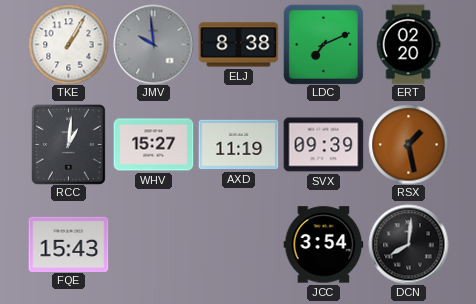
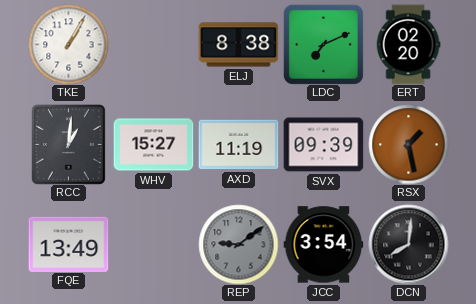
JMV: 9:59 -> none
FQE: 15:43 -> 13:49
REP: none -> 9:09
